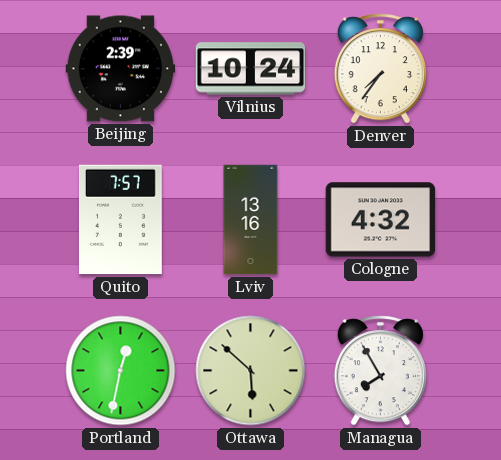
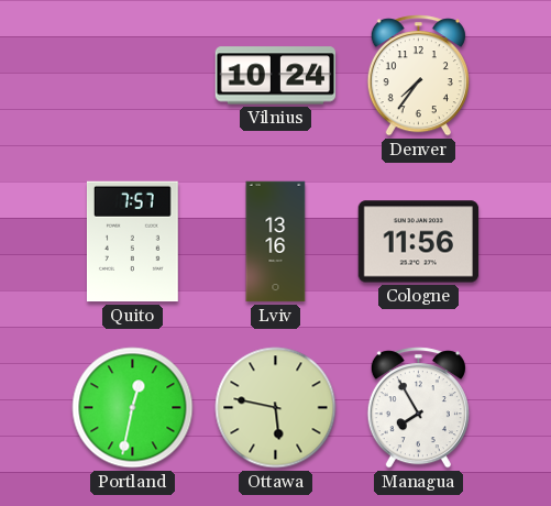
Beijing: 2:39 -> none
Cologne: 4:32 -> 11:56
Ottawa: 5:52 -> 5:47
